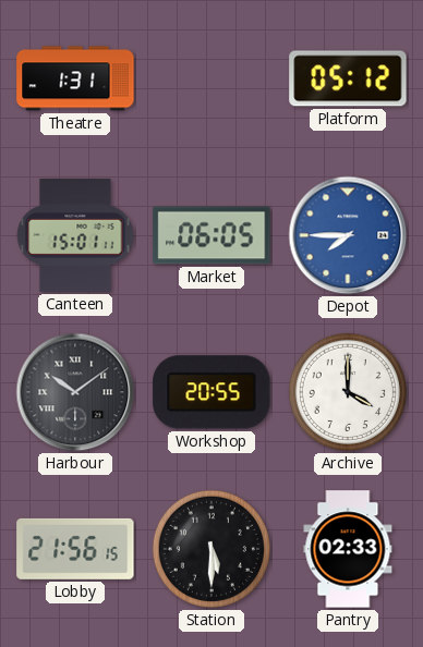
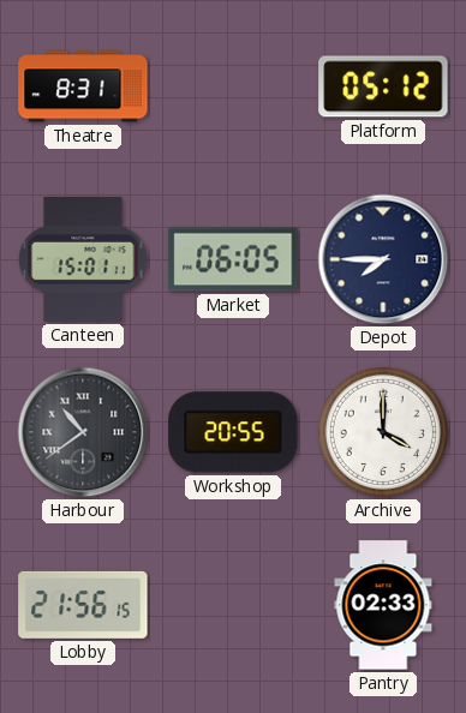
Theatre: 1:31 -> 8:31
Depot dial: blue -> navy
Harbour: 10:09 -> 10:39
Station: 5:30 -> none
